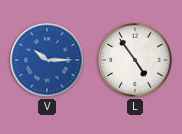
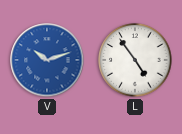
V: 10:15 -> 10:12
